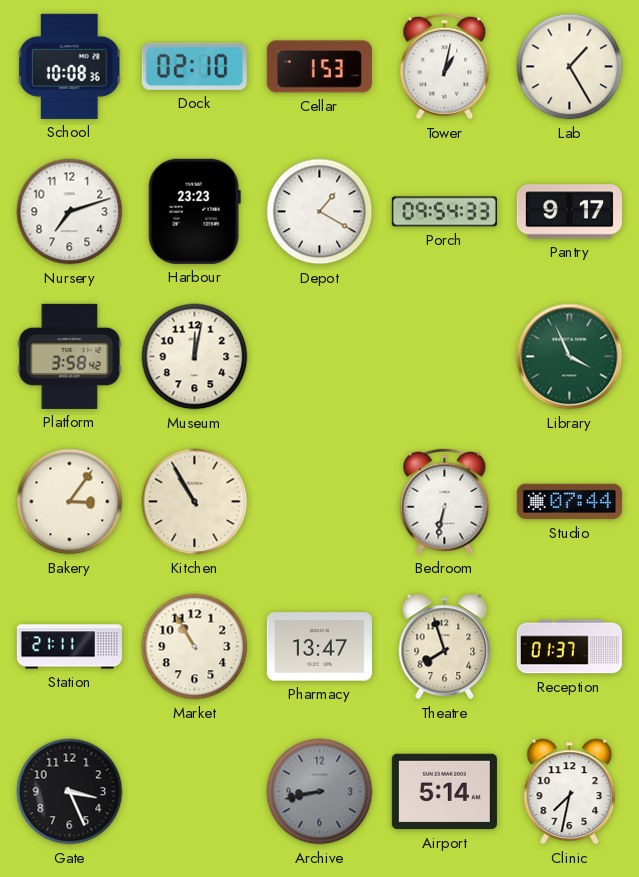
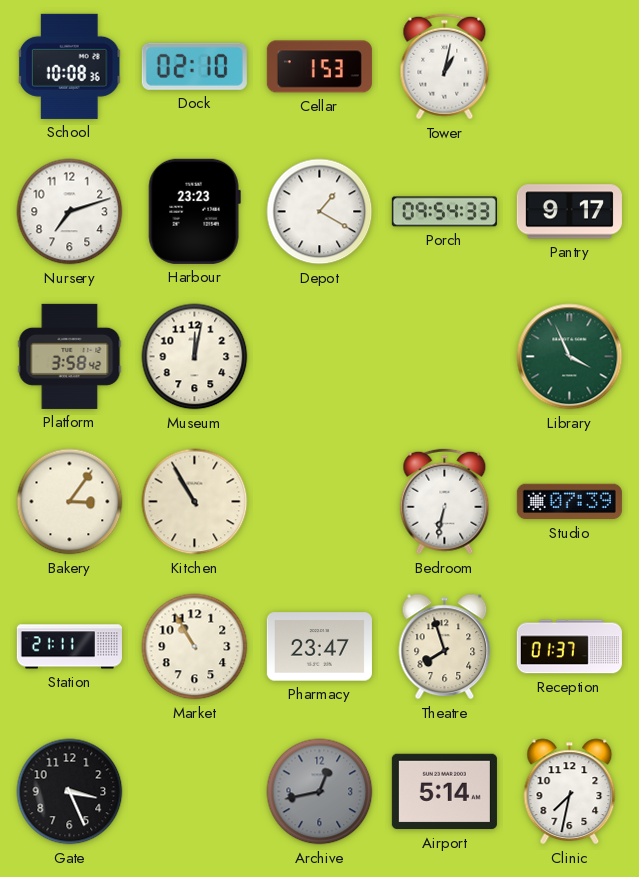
Lab: 1:25 -> none
Studio: 07:44 -> 07:39
Pharmacy: 13:47 -> 23:47
Archive: 8:43 -> 12:43
